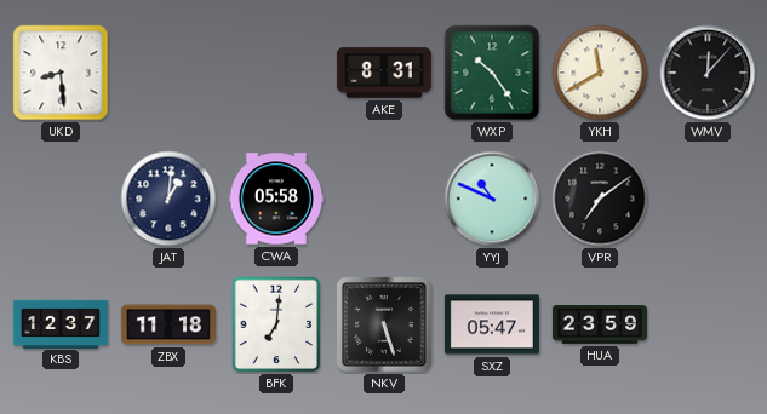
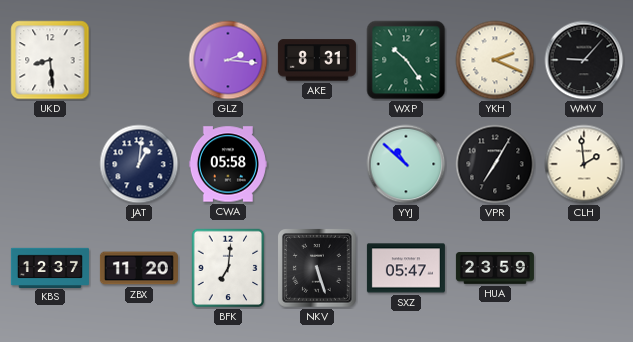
GLZ: none -> 2:16
YKH: 11:40 -> 2:19
WMV: 12:07 -> 9:07
YYJ: 10:49 -> 10:52
VPR: 7:09 -> 7:05
CLH: none -> 1:59
ZBX: 11:18 -> 11:20
